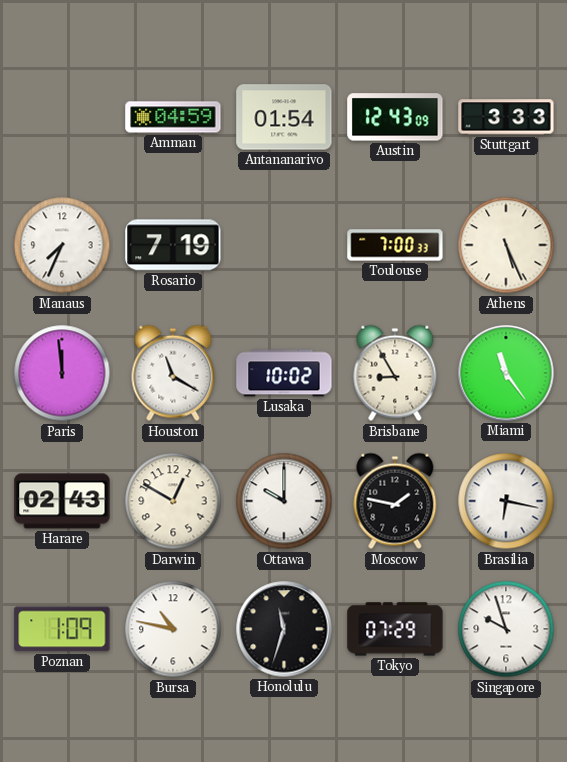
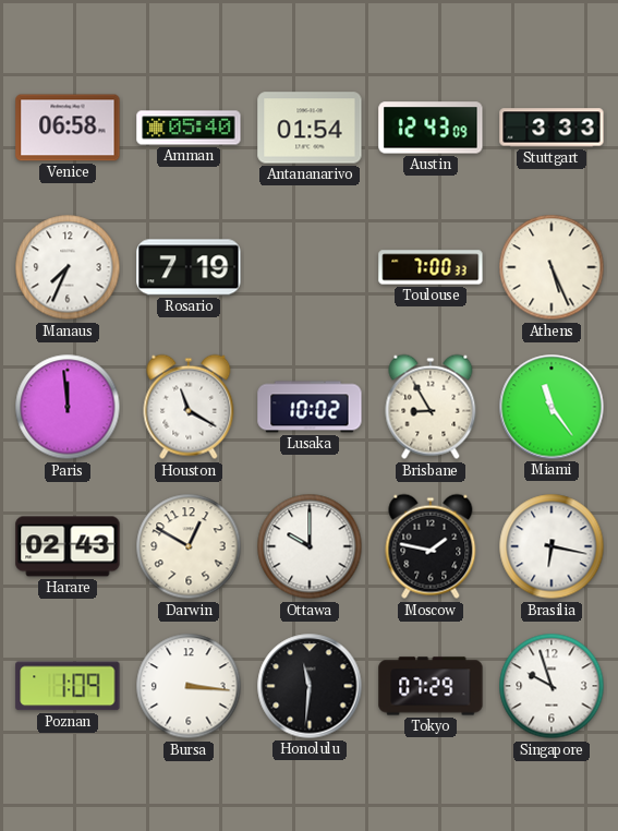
Venice: none -> 06:58
Amman: 04:59 -> 05:40
Bursa: 10:47 -> 3:16
Honolulu: 11:33 -> 11:31
